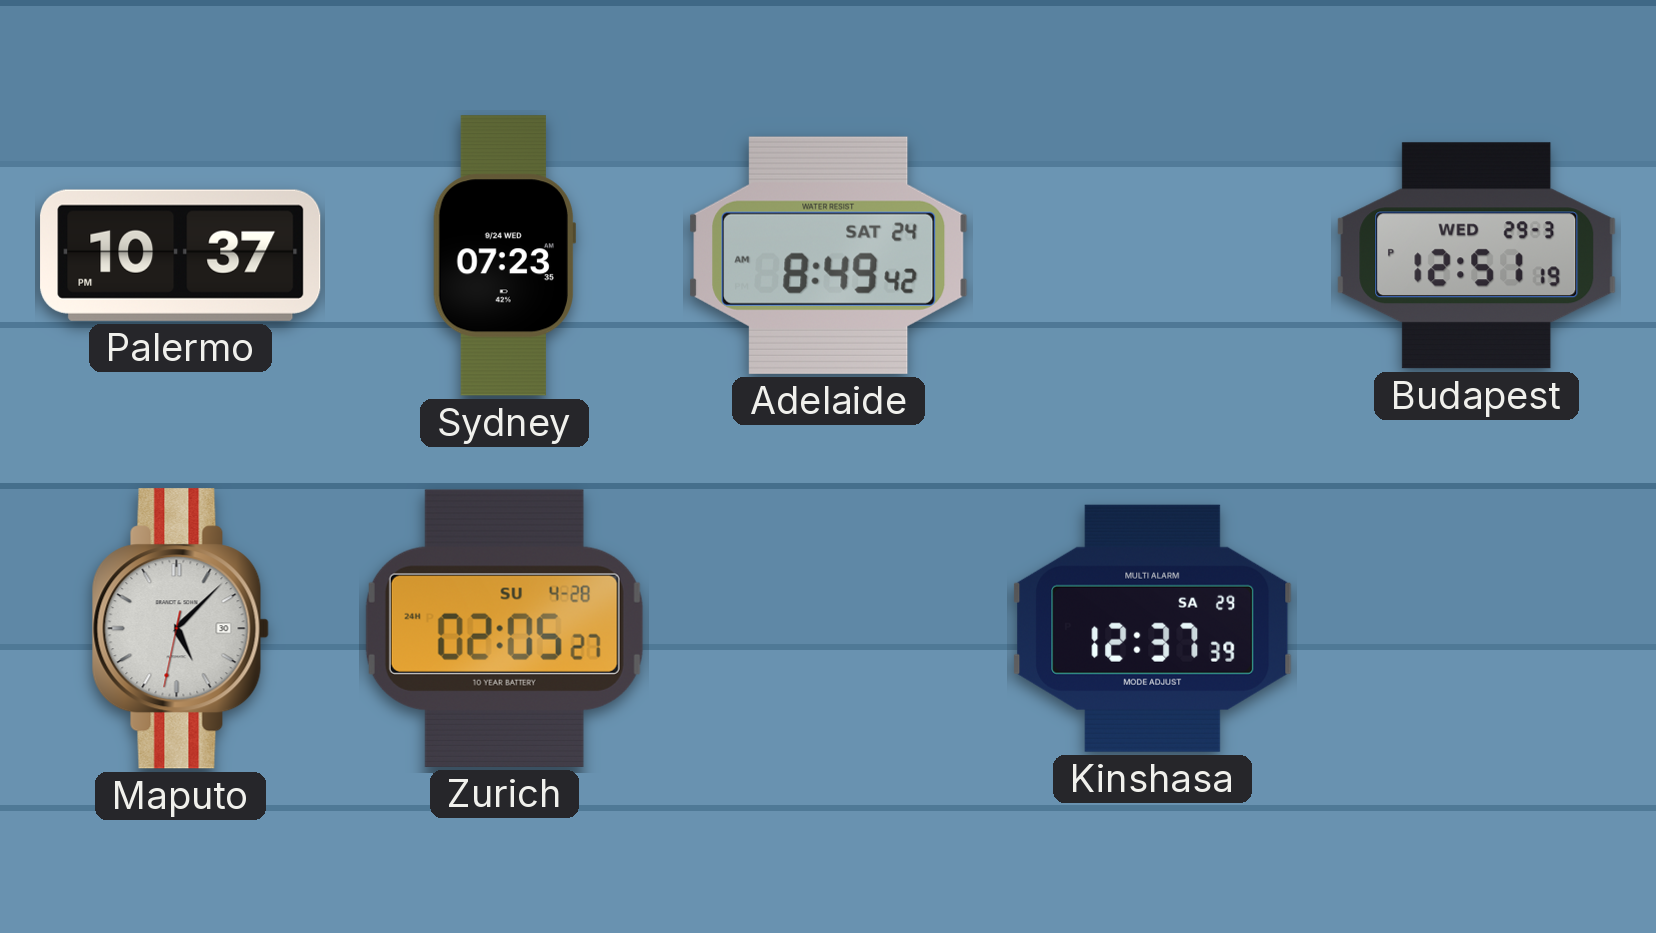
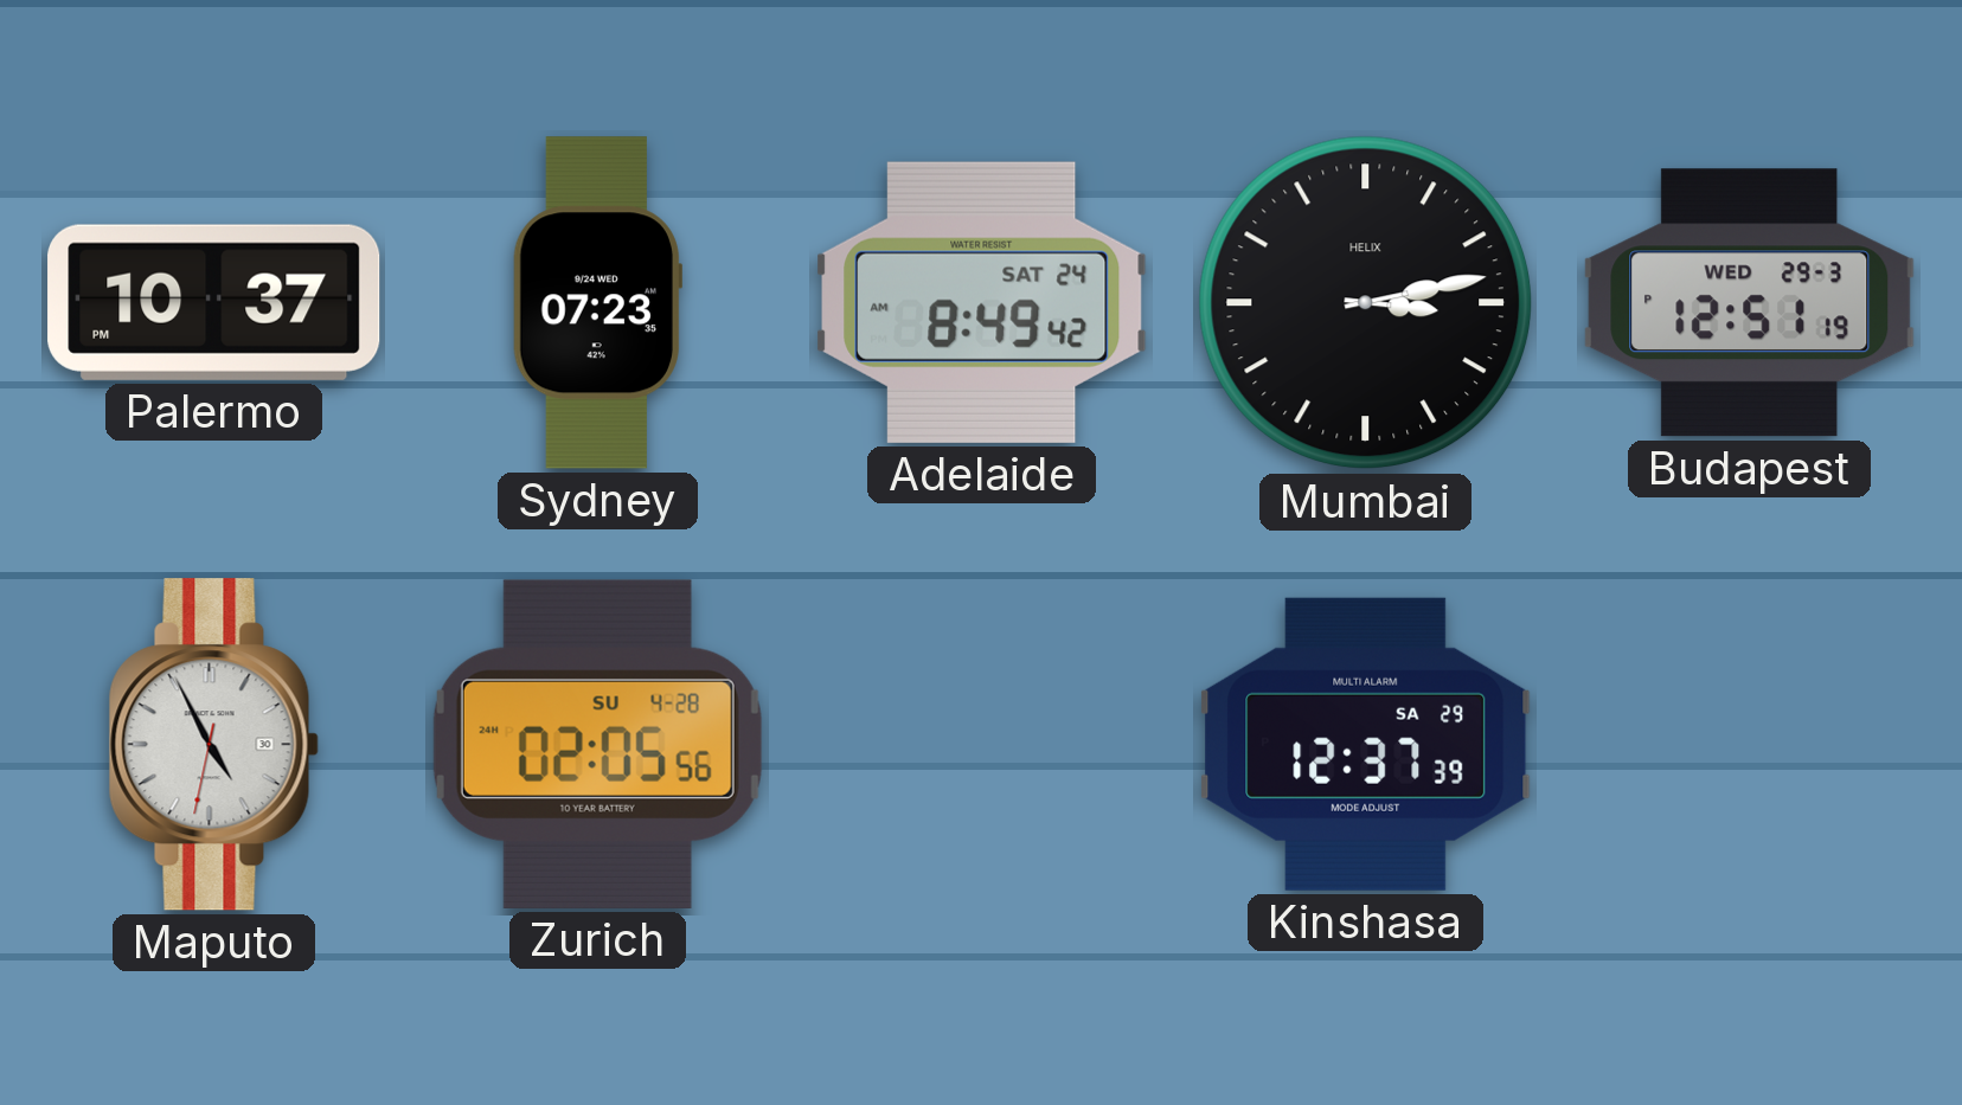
Mumbai: none -> 3:13
Maputo: 5:07 -> 4:55
Zurich: 02:05:27 -> 02:05:56
